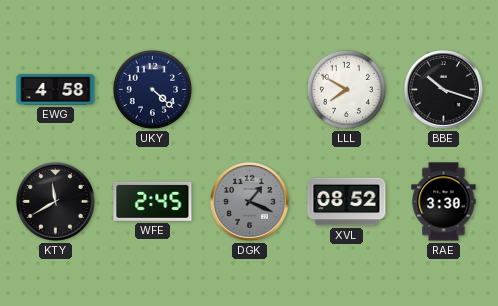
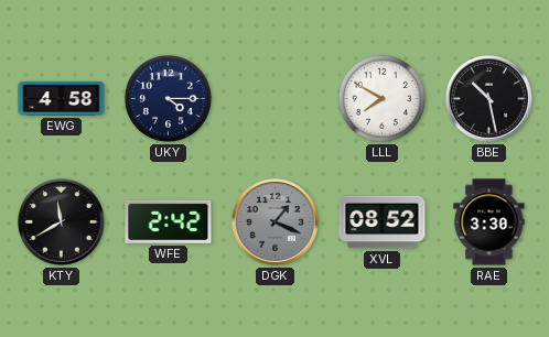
UKY: 4:22 -> 4:15
BBE: 10:18 -> 10:28
WFE: 2:45 -> 2:42
